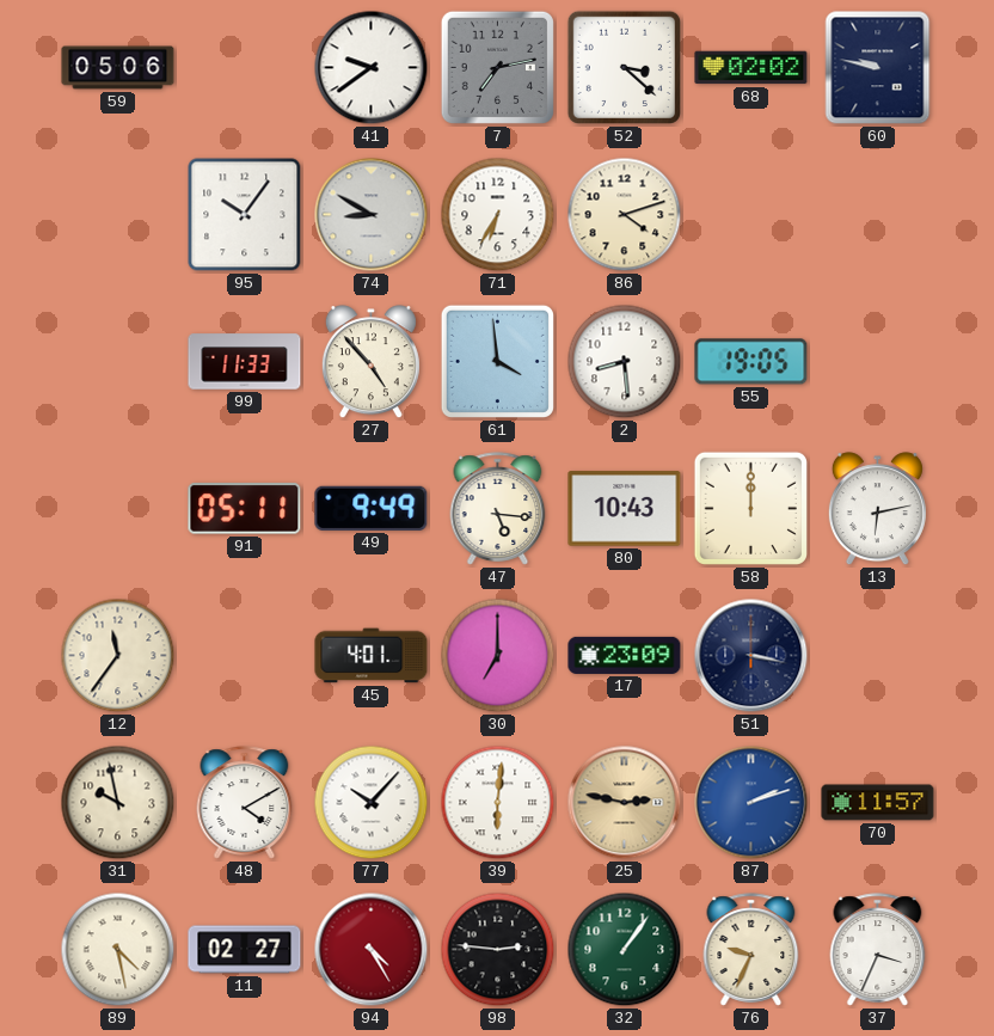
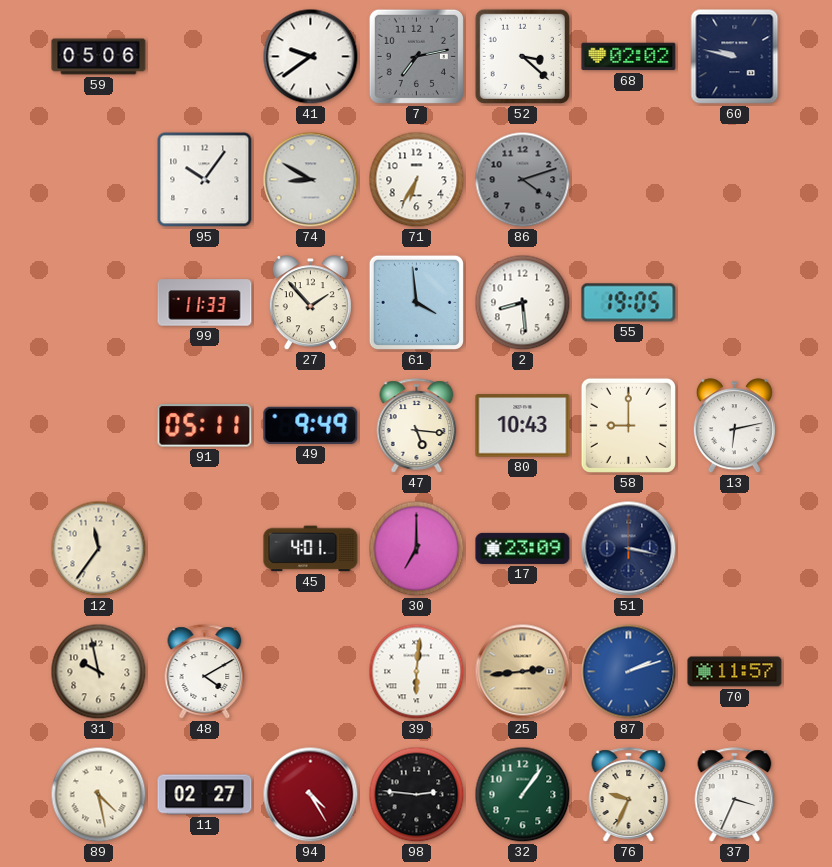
86 dial: cream -> grey
27: 4:53 -> 1:53
58: 12:00 -> 9:00
77: 10:07 -> none
25: 2:47 -> 2:44
